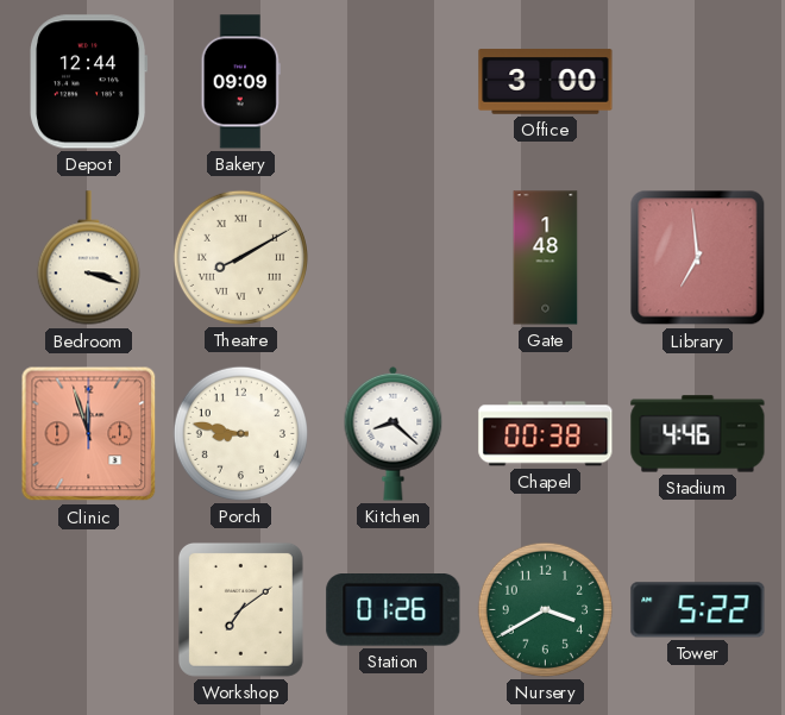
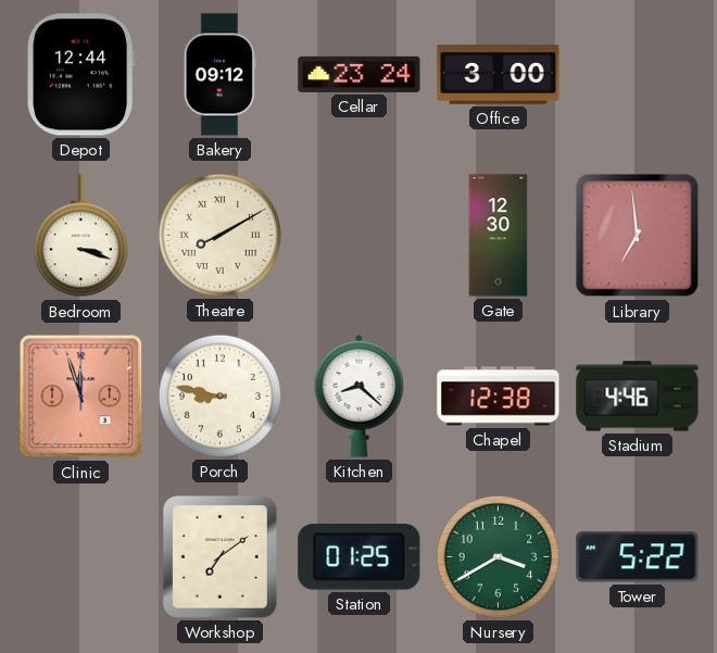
Bakery: 09:09 -> 09:12
Cellar: none -> 23:24
Gate: 1:48 -> 12:30
Chapel: 00:38 -> 12:38
Station: 01:26 -> 01:25
